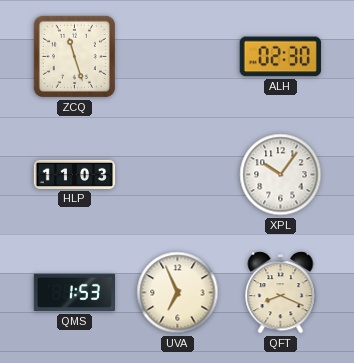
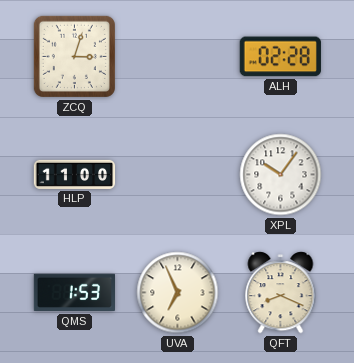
ZCQ: 11:27 -> 3:03
ALH: 02:30 -> 02:28
HLP: 11:03 -> 11:00
